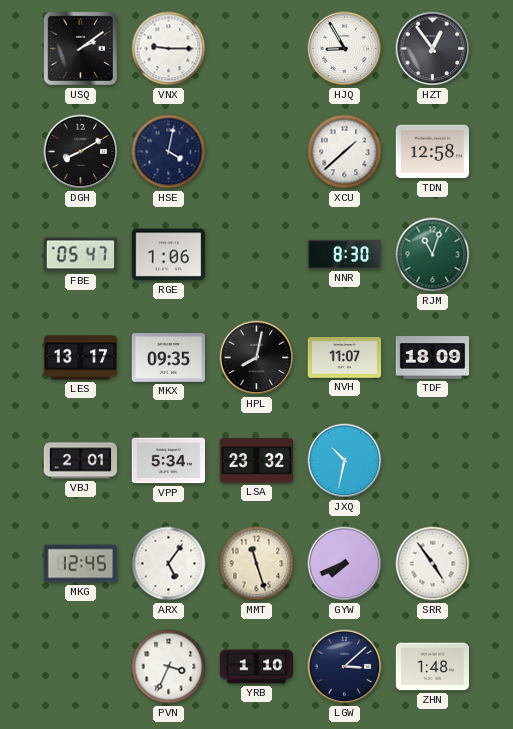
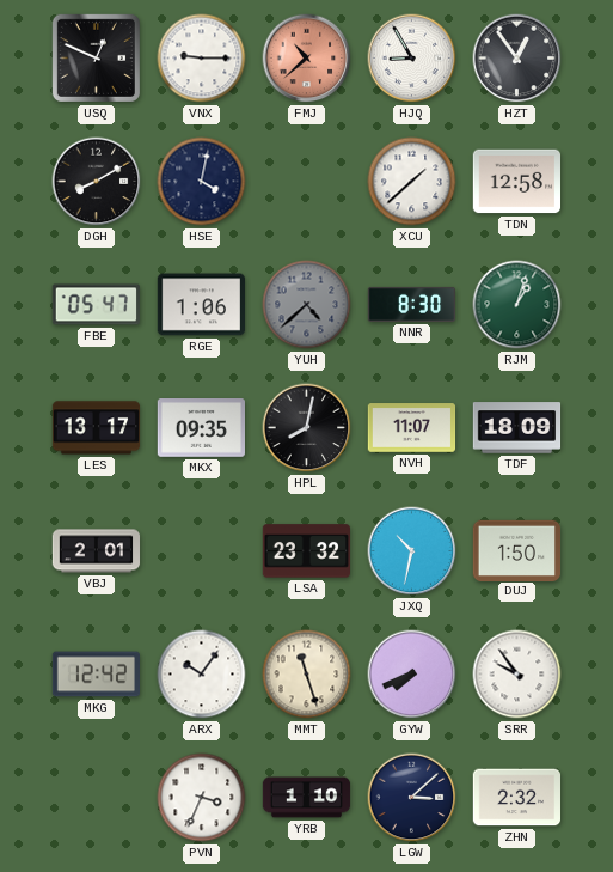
USQ: 2:09 -> 12:49
FMJ: none -> 10:38
YUH: none -> 4:38
RJM: 11:03 -> 1:03
VPP: 5:34 -> none
DUJ: none -> 1:50
MKG: 12:45 -> 12:42
ARX: 5:06 -> 10:06
SRR: 4:54 -> 9:54
ZHN: 1:48 -> 2:32
